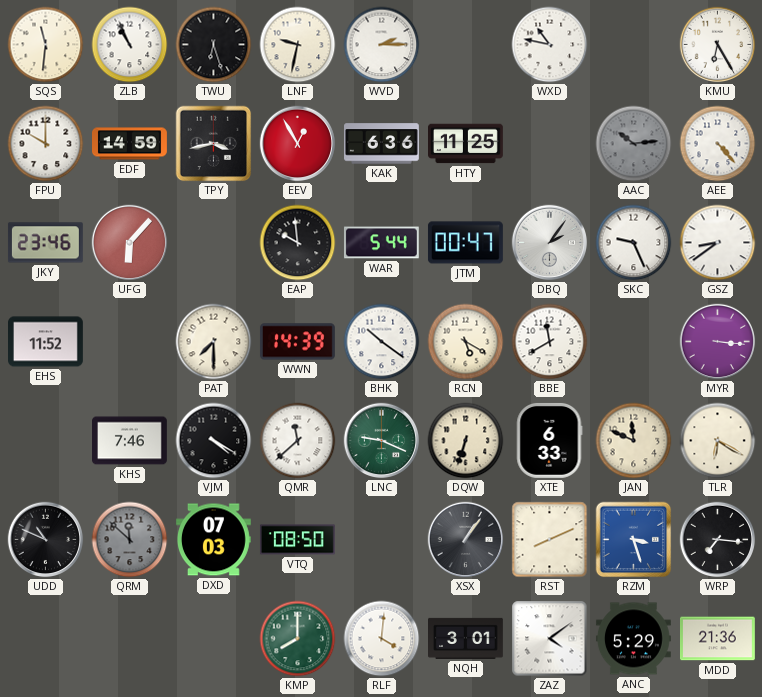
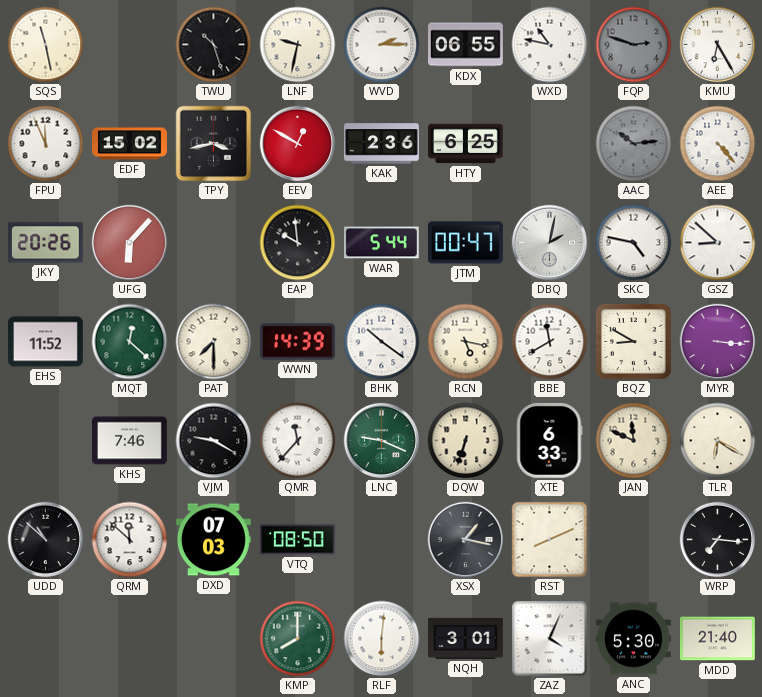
SQS: 11:31 -> 11:28
ZLB: 10:56 -> none
TWU: 6:27 -> 10:27
KDX: none -> 06:55
FQP: none -> 2:48
FPU: 10:00 -> 11:56
EDF: 14:59 -> 15:02
EEV: 12:55 -> 12:50
KAK: 6:36 -> 2:36
HTY: 11:25 -> 6:25
JKY: 23:46 -> 20:26
DBQ: 2:06 -> 2:02
SKC: 9:26 -> 4:47
GSZ: 8:39 -> 8:52
MQT: none -> 12:22
RCN: 5:20 -> 5:17
BQZ: none -> 8:50
VJM: 4:20 -> 9:20
QMR: 11:38 -> 11:37
UDD: 10:49 -> 10:52
QRM dial: grey -> white
XSX: 1:06 -> 1:17
RZM: 3:27 -> none
RLF: 4:01 -> 6:01
ZAZ: 4:09 -> 4:04
ANC: 5:29 -> 5:30
MDD: 21:36 -> 21:40
